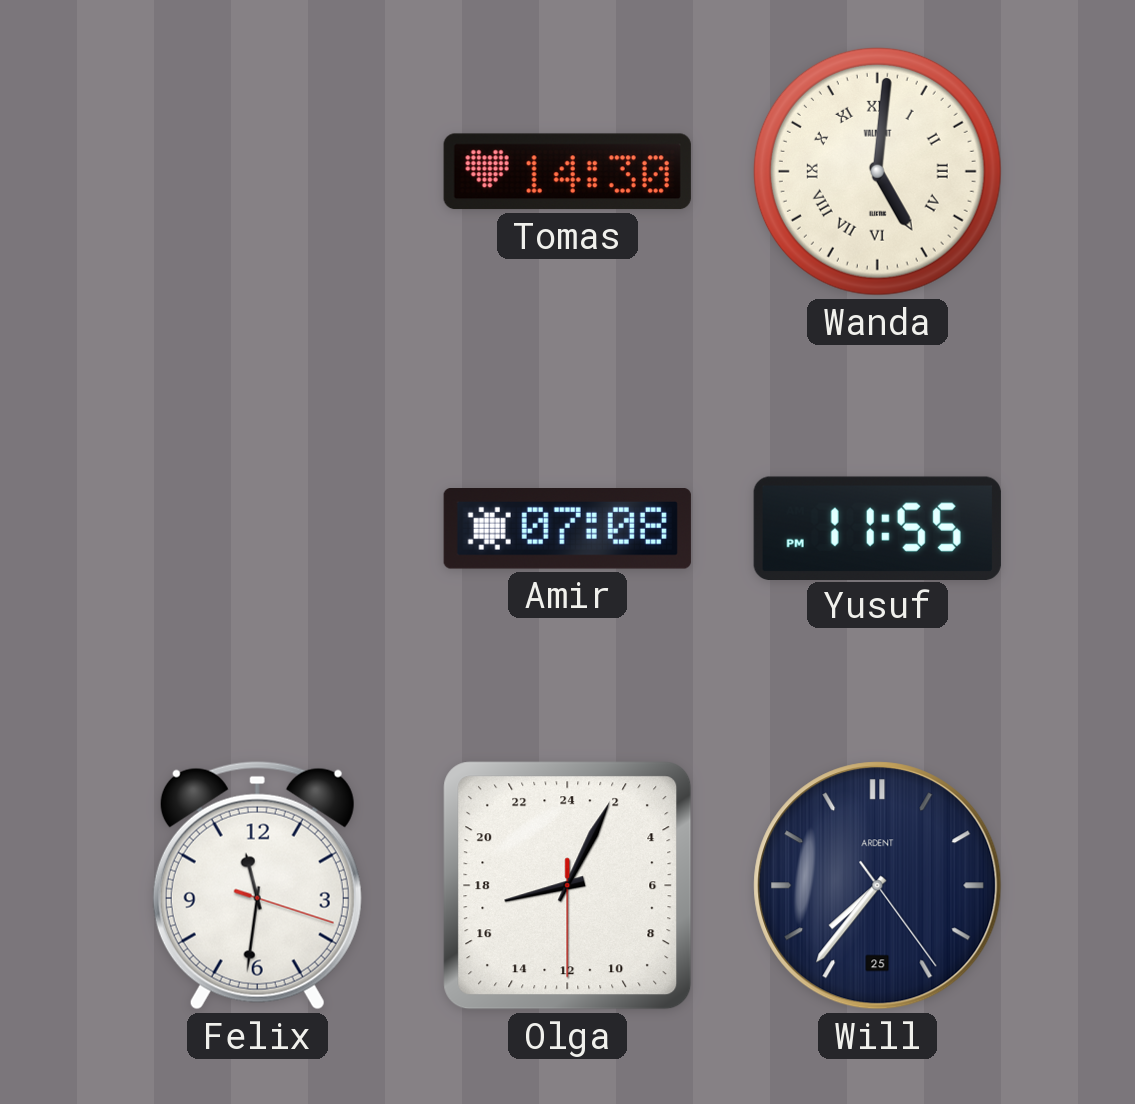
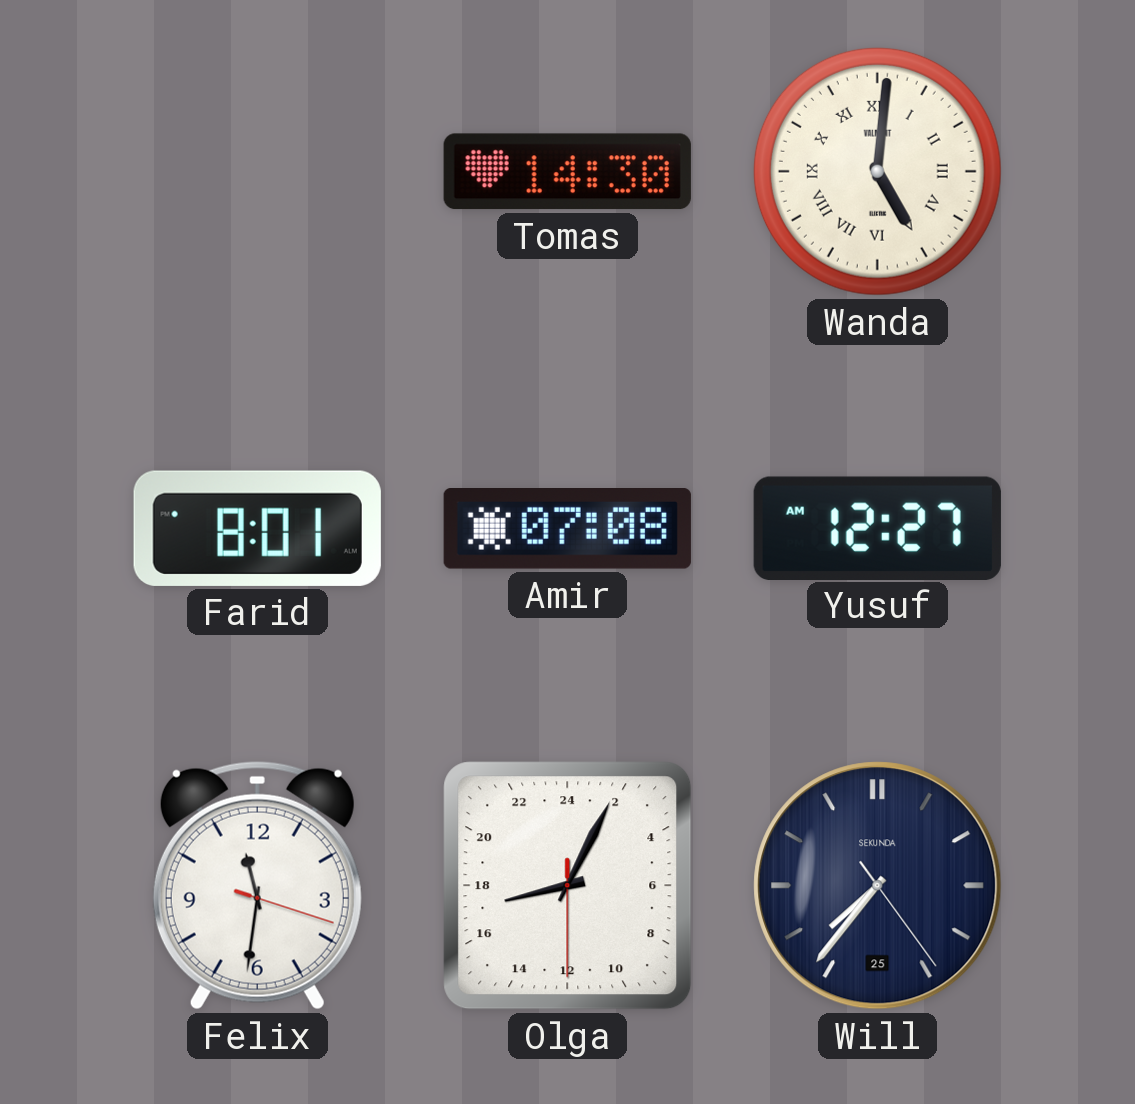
Farid: none -> 8:01
Yusuf: 11:55 -> 12:27
Will brand: ARDENT -> SEKUNDA
